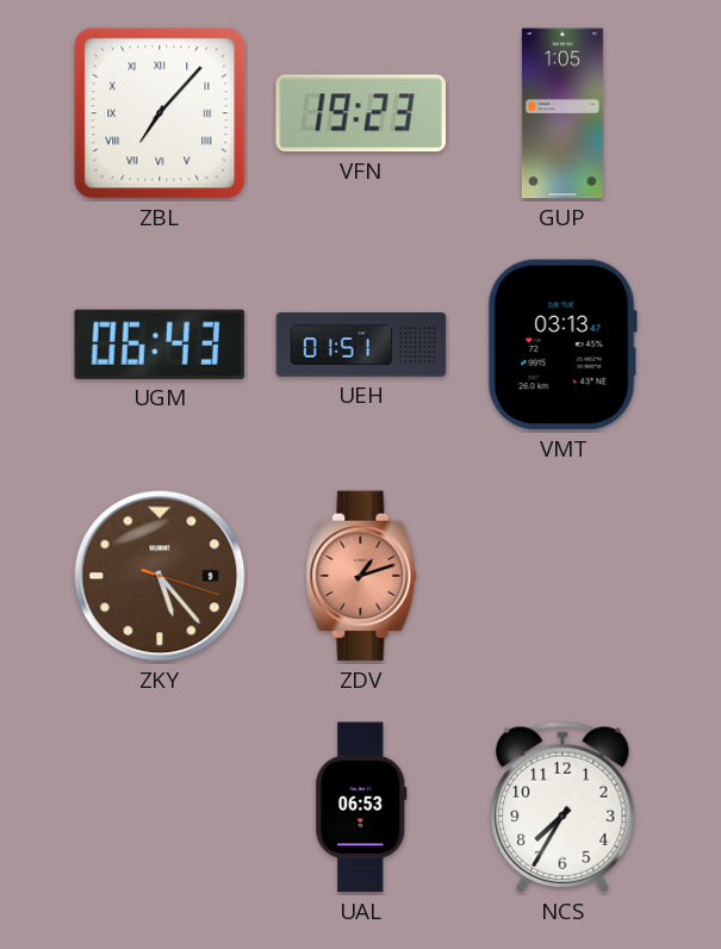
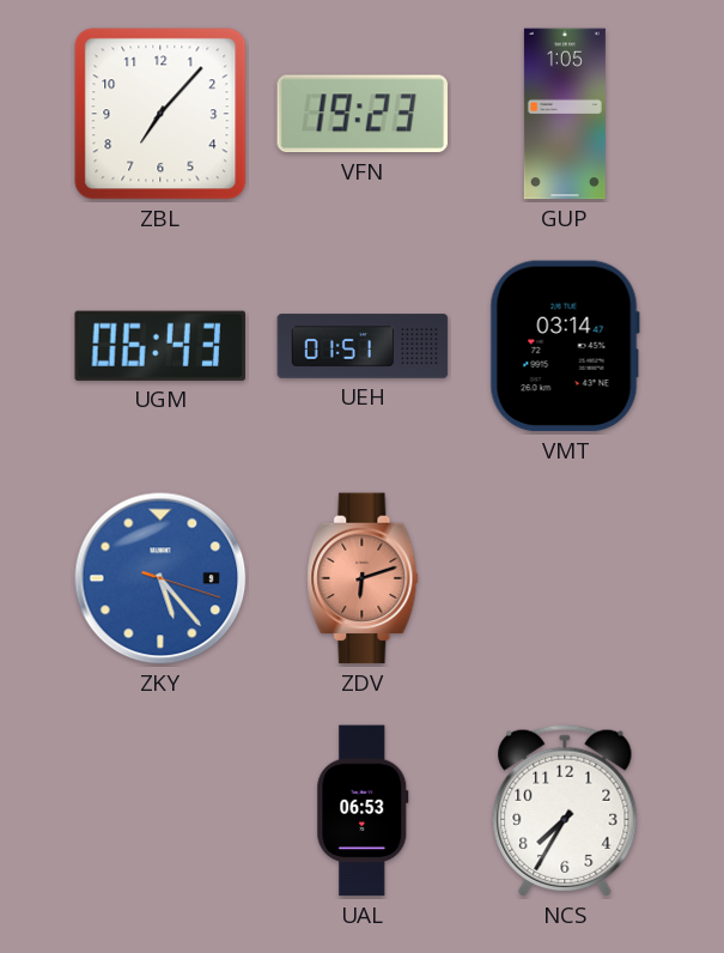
ZBL numerals: Roman -> Arabic
VMT: 03:13 -> 03:14
ZKY dial: brown -> blue
ZDV: 1:12 -> 6:12
